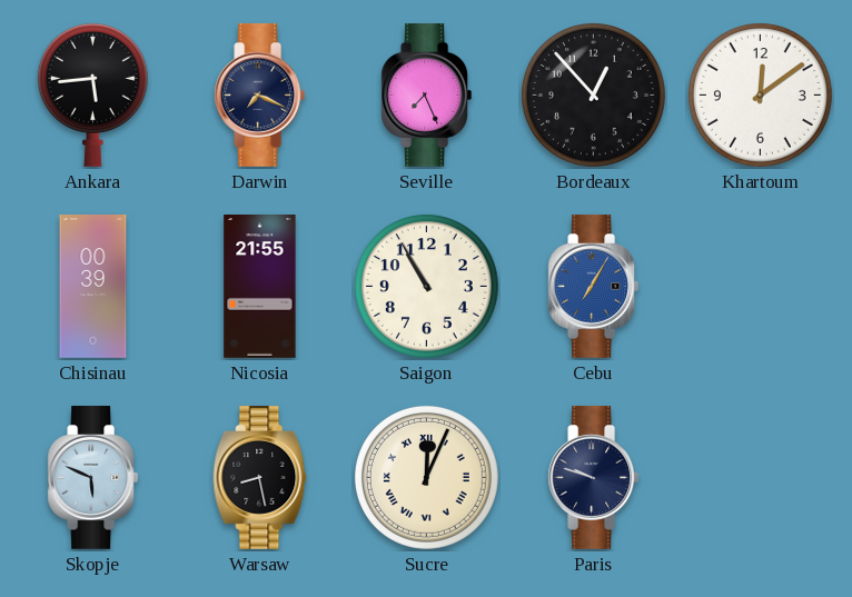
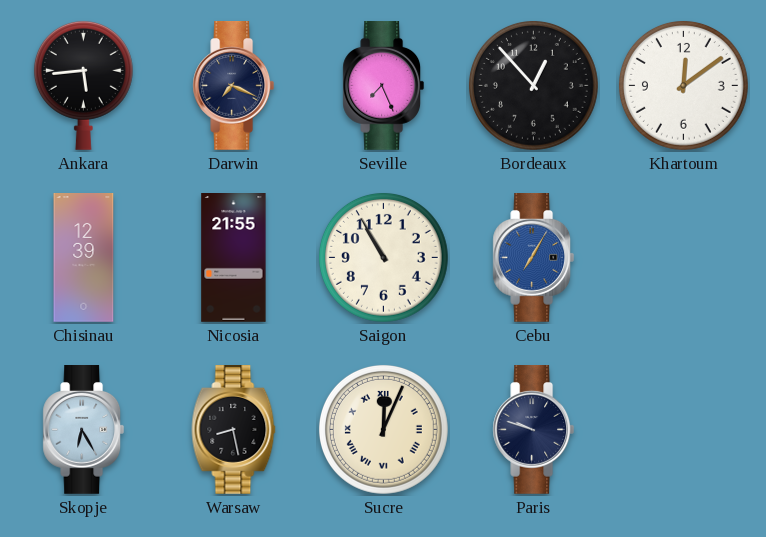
Chisinau: 00:39 -> 12:39
Skopje: 5:49 -> 6:25
